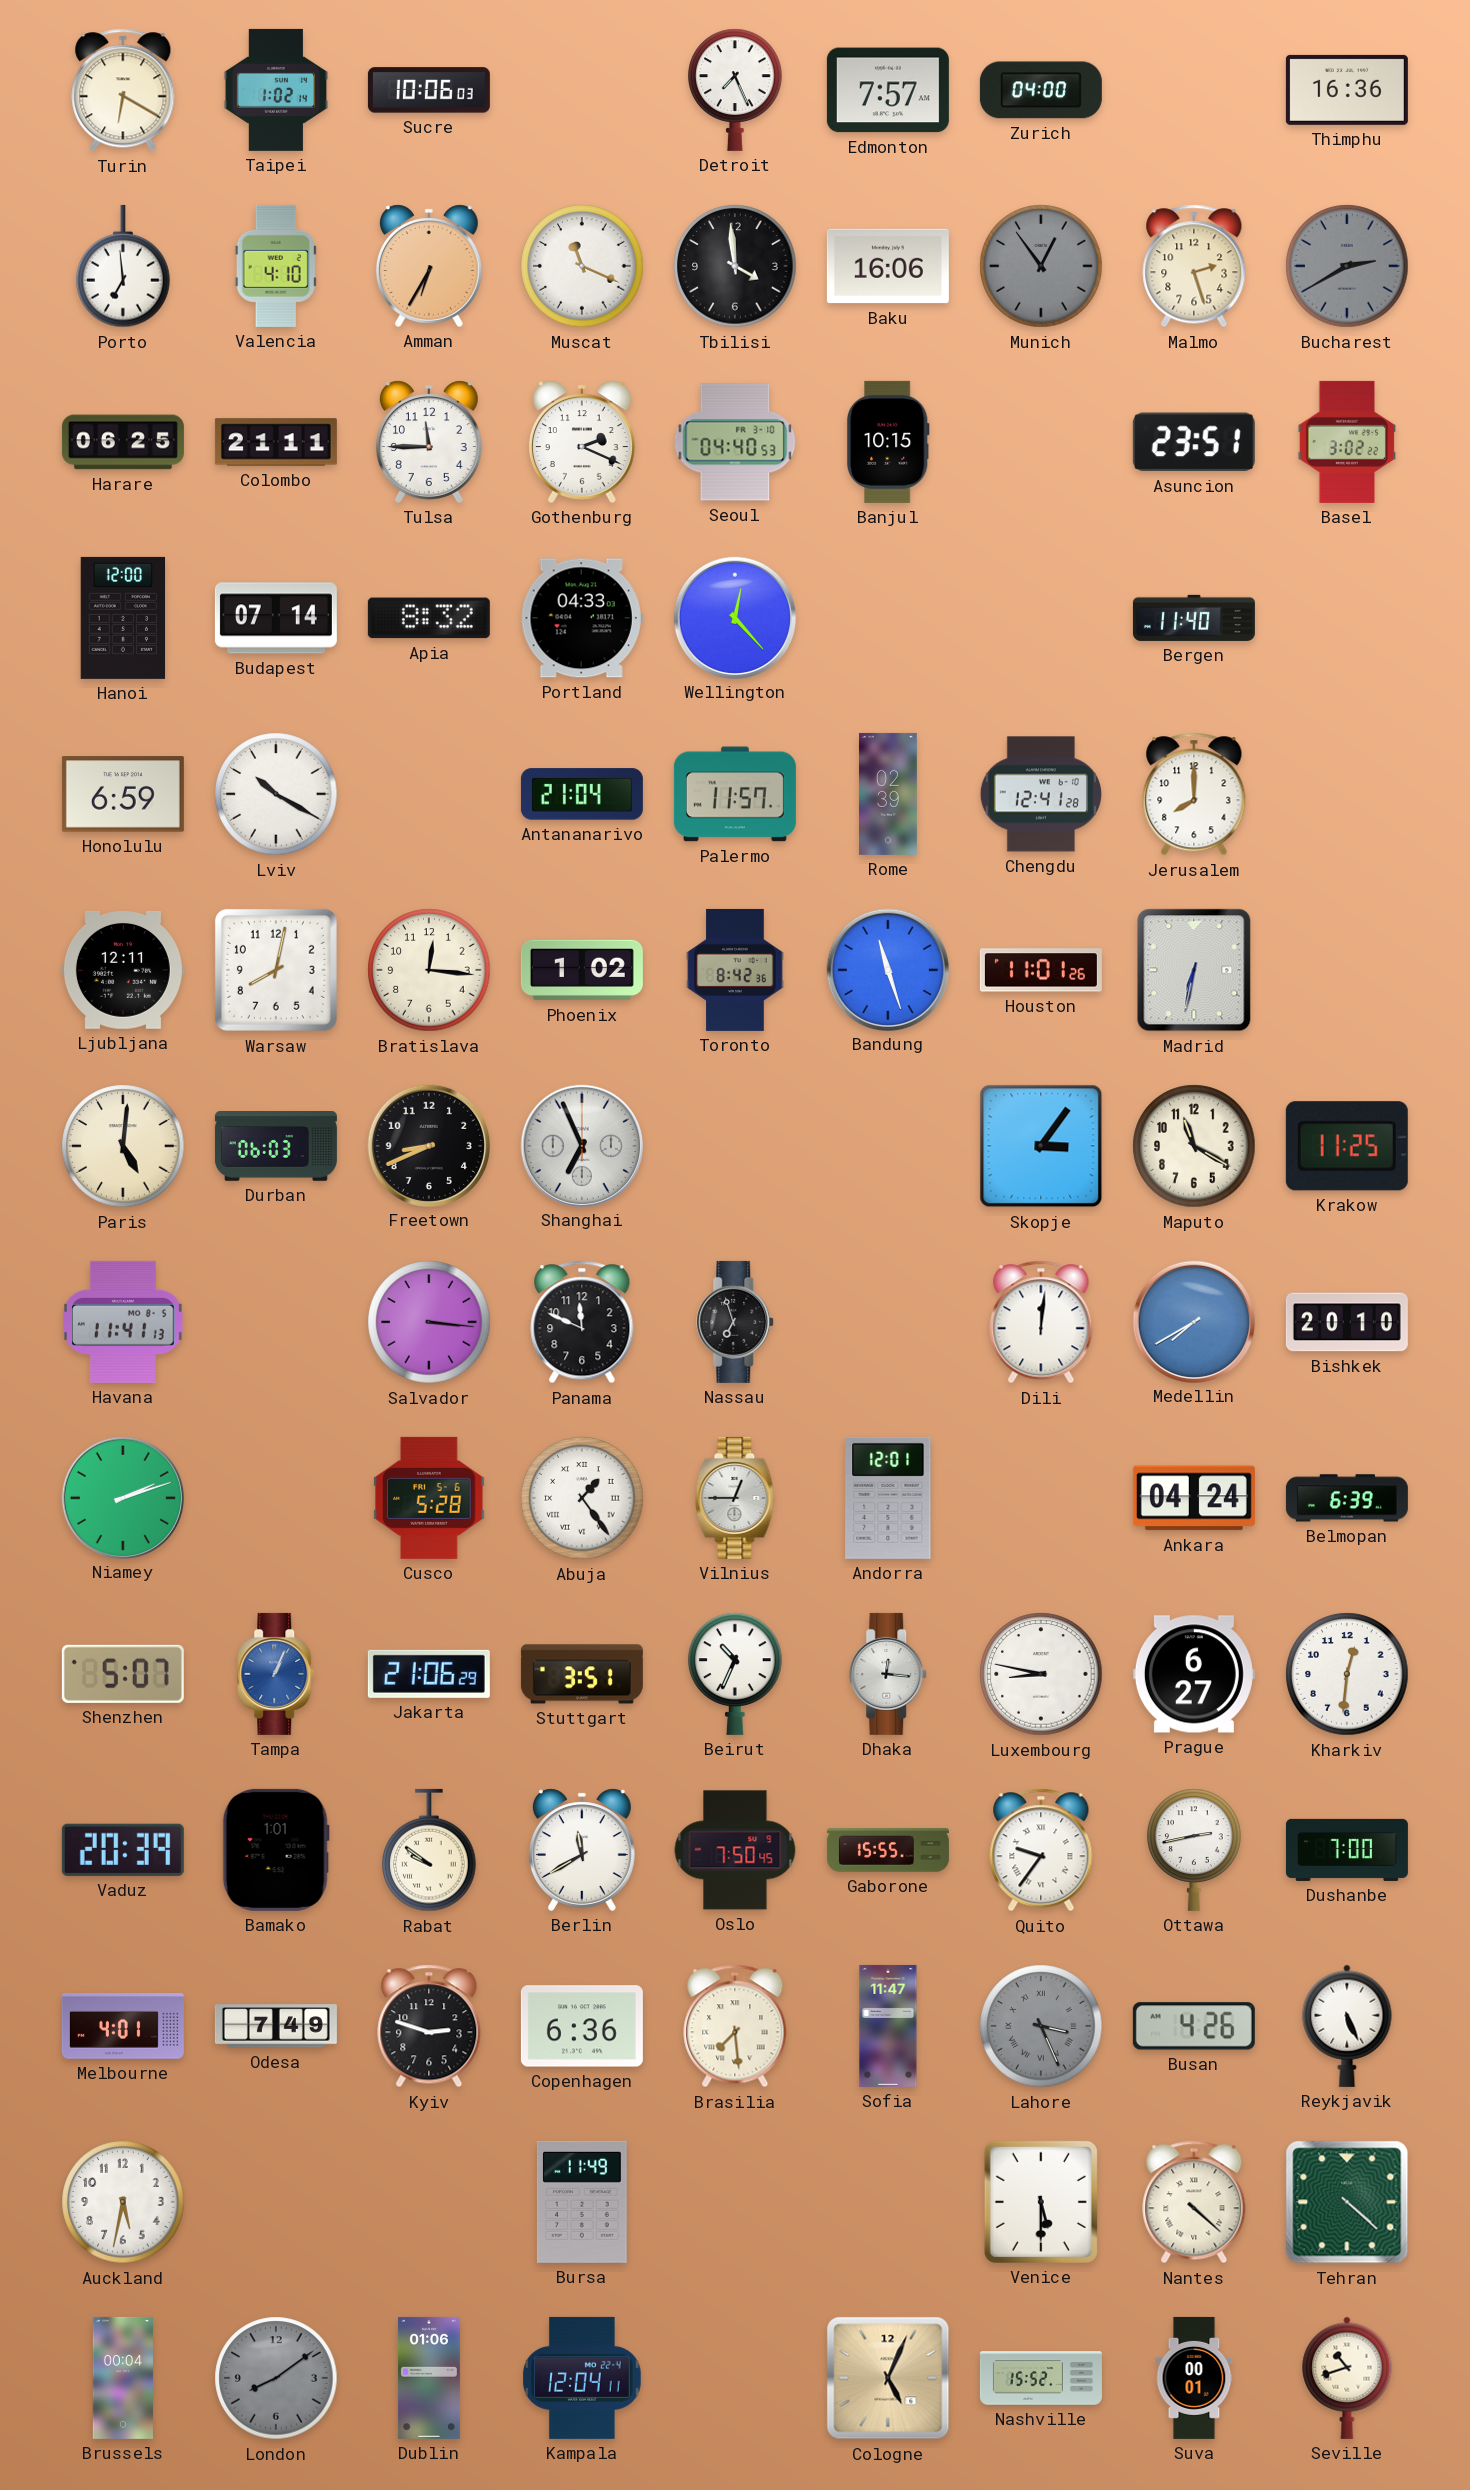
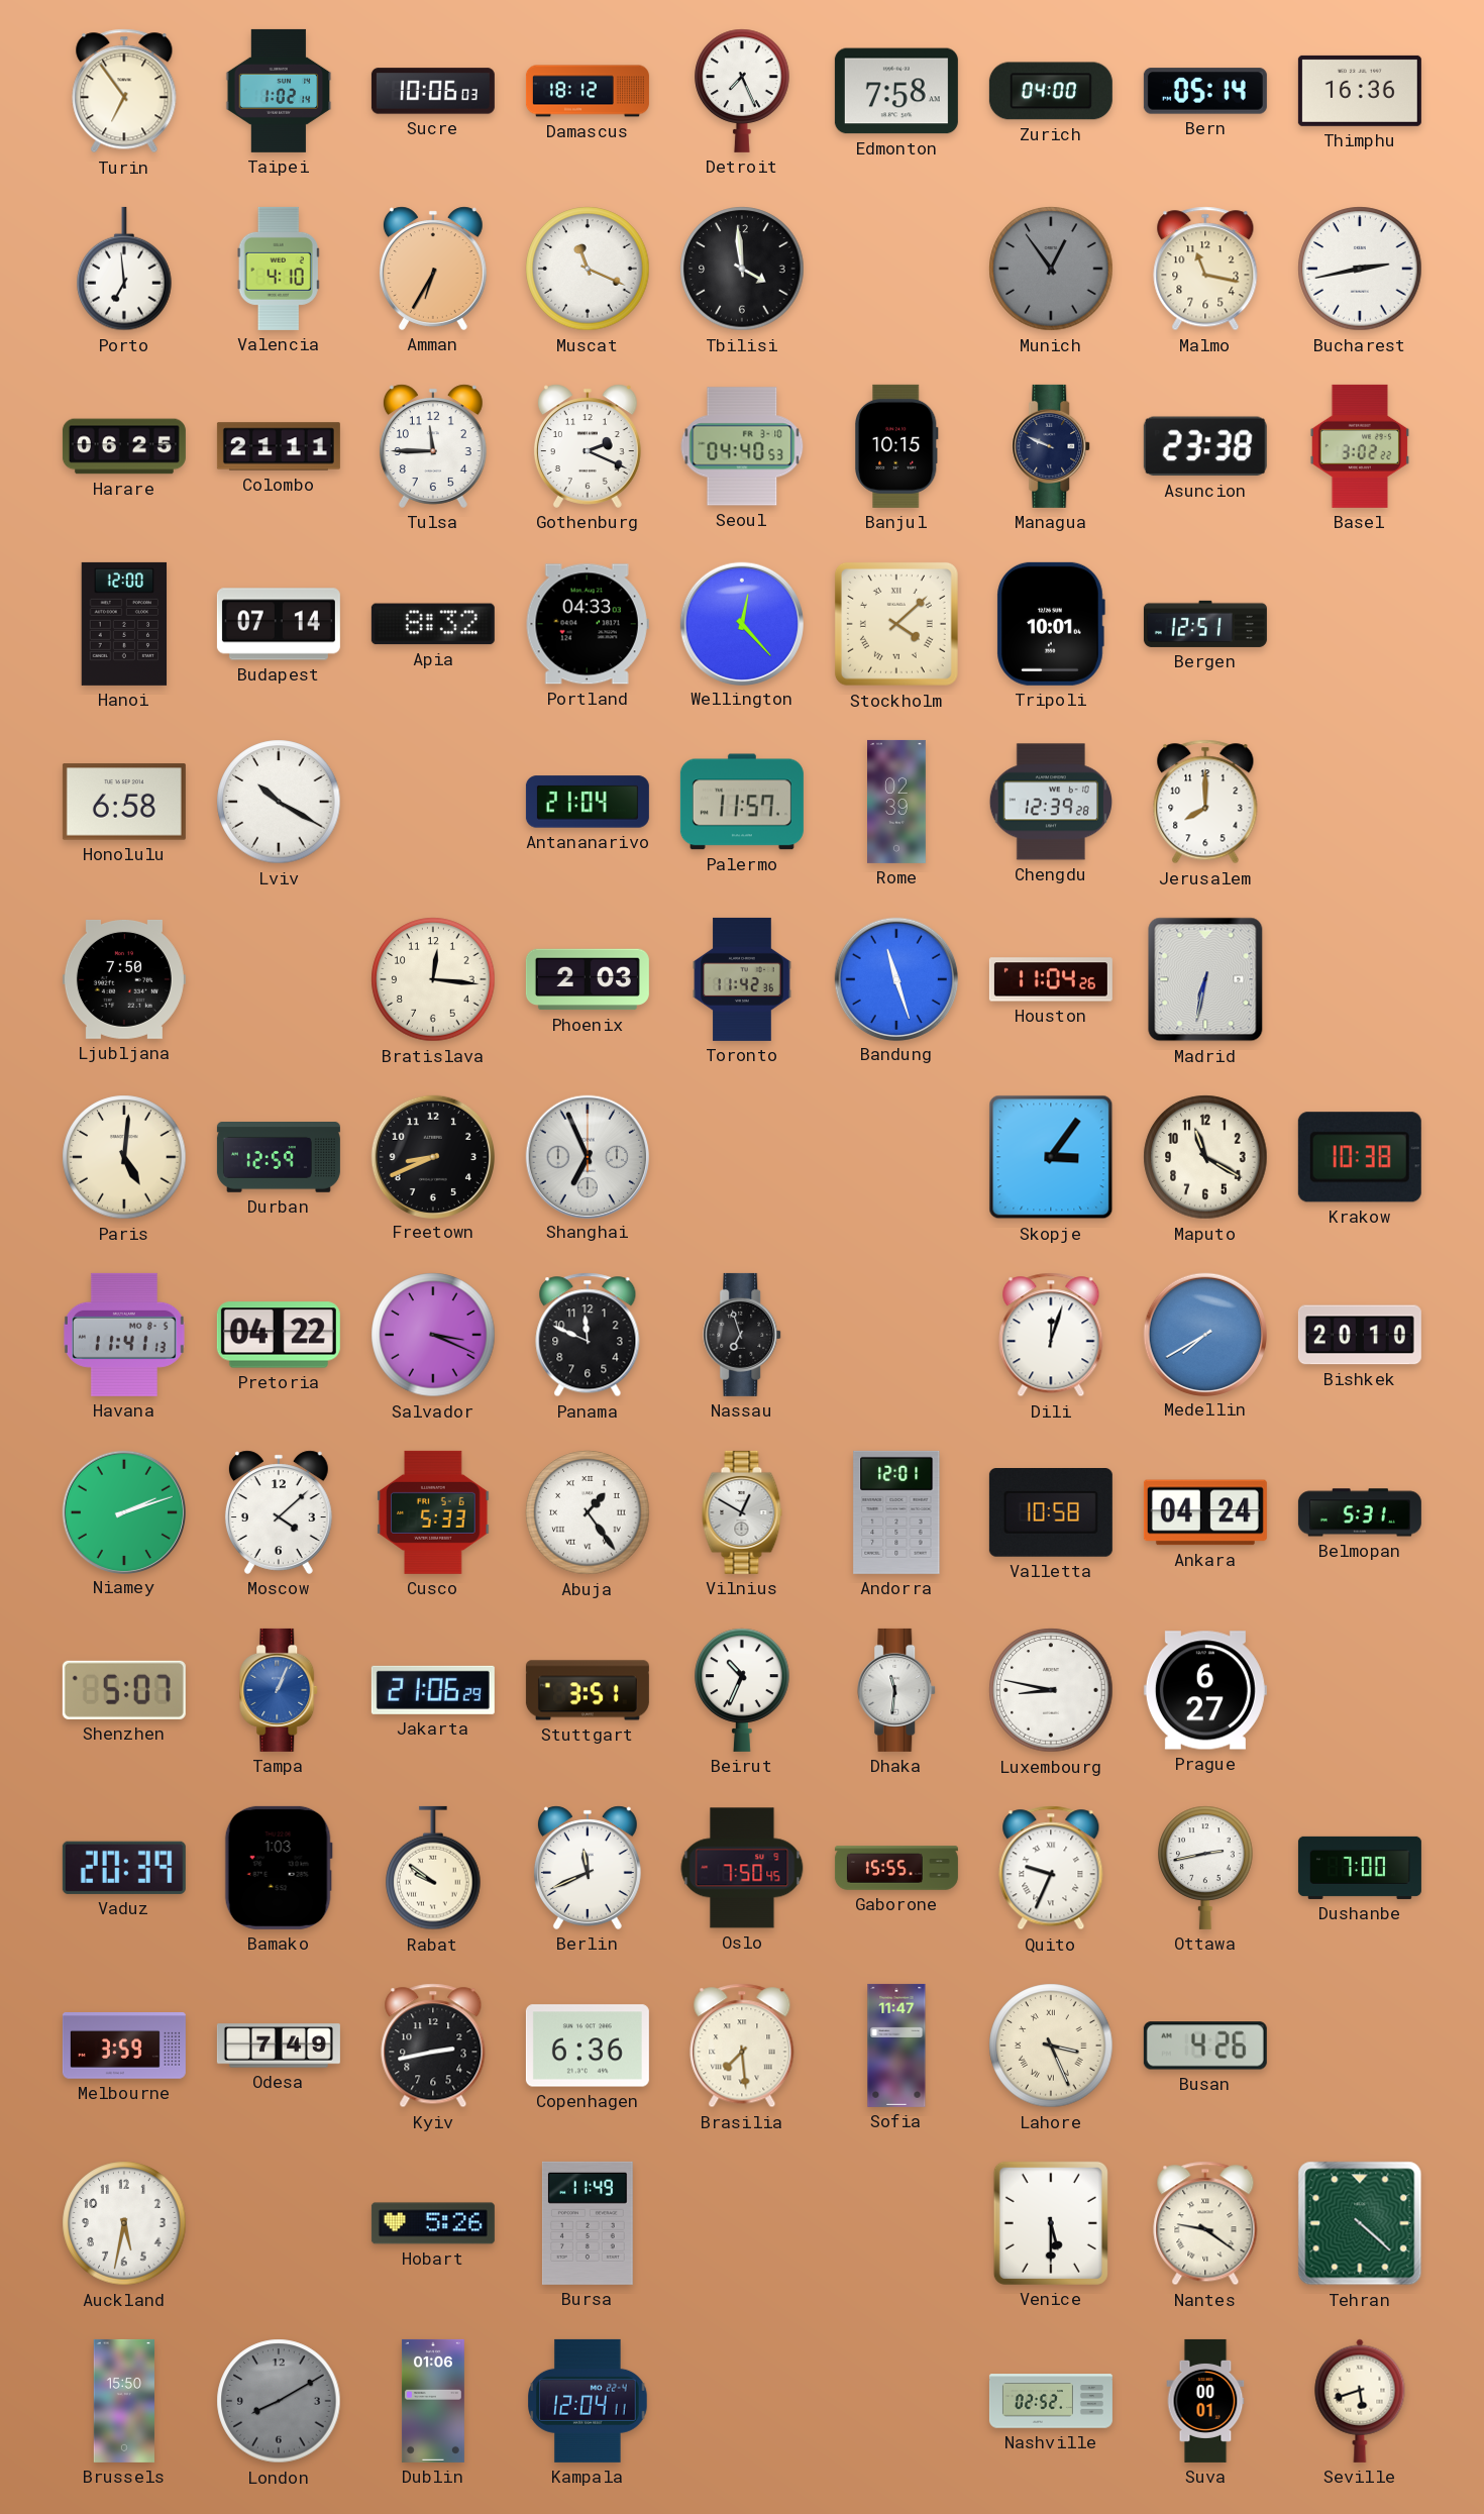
Turin: 6:20 -> 6:54
Damascus: none -> 18:12
Edmonton: 7:57 -> 7:58
Bern: none -> 05:14
Baku: 16:06 -> none
Malmo: 2:27 -> 11:17
Bucharest: 2:40 -> 2:43
Bucharest dial: grey -> white
Managua: none -> 9:49
Asuncion: 23:51 -> 23:38
Stockholm: none -> 4:08
Tripoli: none -> 10:01
Bergen: 11:40 -> 12:51
Honolulu: 6:59 -> 6:58
Chengdu: 12:41 -> 12:39
Ljubljana: 12:11 -> 7:50
Warsaw: 8:02 -> none
Phoenix: 1:02 -> 2:03
Toronto: 8:42 -> 11:42
Houston: 11:01 -> 11:04
Durban: 06:03 -> 12:59
Krakow: 11:25 -> 10:38
Pretoria: none -> 04:22
Salvador: 3:16 -> 3:19
Dili: 12:01 -> 12:03
Moscow: none -> 4:08
Cusco: 5:28 -> 5:33
Vilnius: 12:45 -> 12:50
Valletta: none -> 10:58
Belmopan: 6:39 -> 5:31
Dhaka: 12:16 -> 11:31
Kharkiv: 12:31 -> none
Bamako: 1:01 -> 1:03
Berlin: 11:40 -> 11:41
Quito: 9:36 -> 9:34
Melbourne: 4:01 -> 3:59
Kyiv: 2:48 -> 2:43
Lahore dial: grey -> cream
Reykjavik: 5:26 -> none
Hobart: none -> 5:26
Nantes: 4:22 -> 9:21
Brussels: 00:04 -> 15:50
London: 8:09 -> 8:10
Cologne: 5:04 -> none
Nashville: 15:52 -> 02:52
Seville: 10:42 -> 5:42
